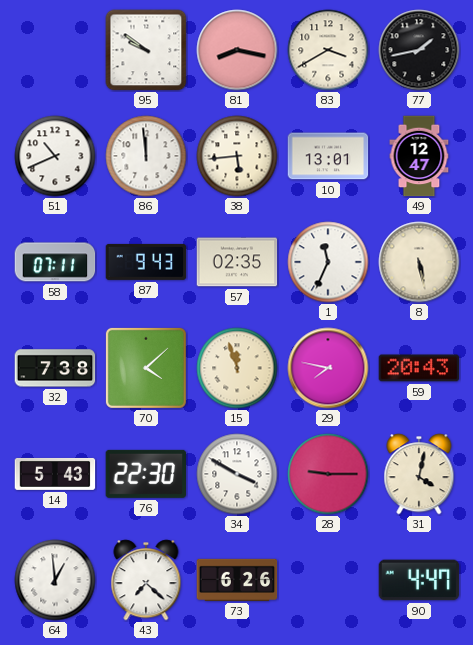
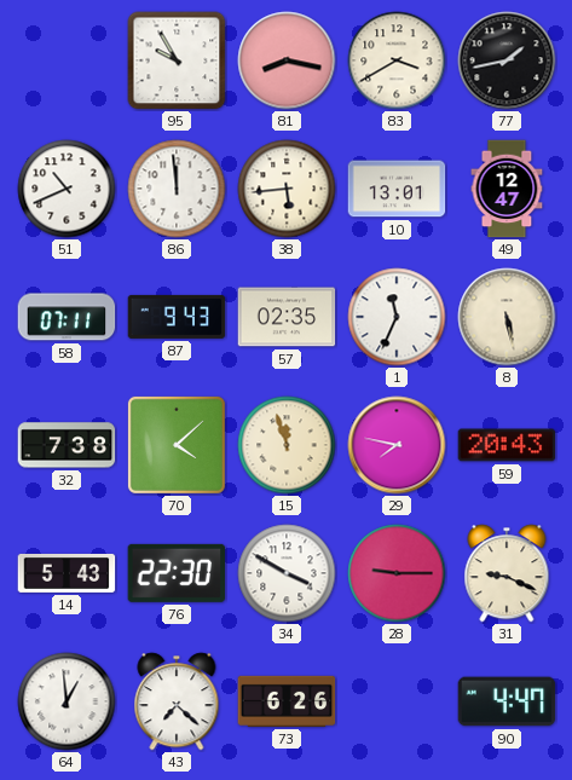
95: 9:51 -> 9:55
31: 4:02 -> 9:19
